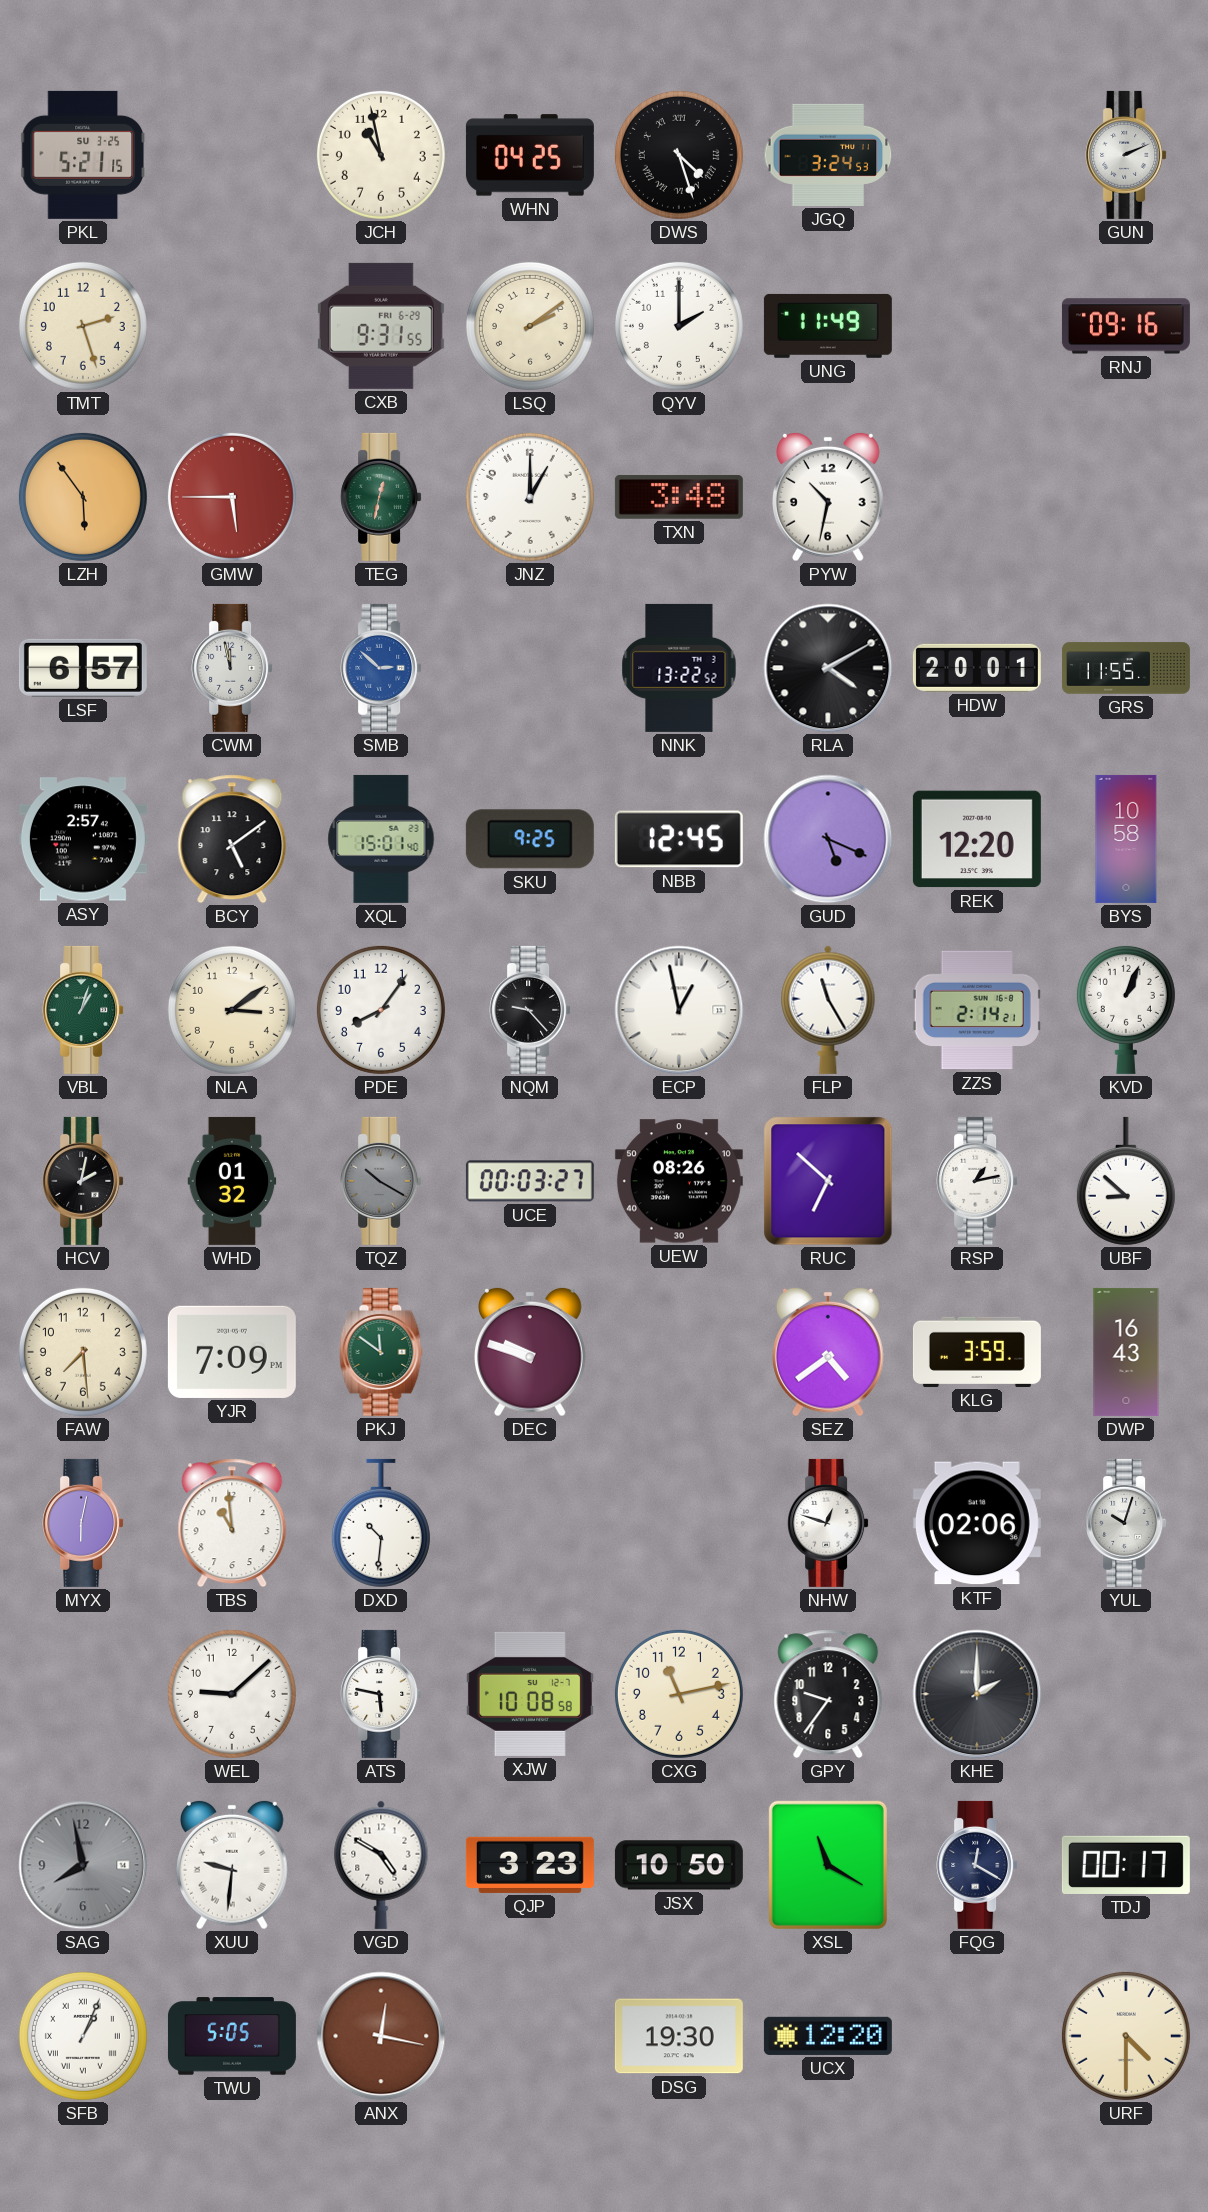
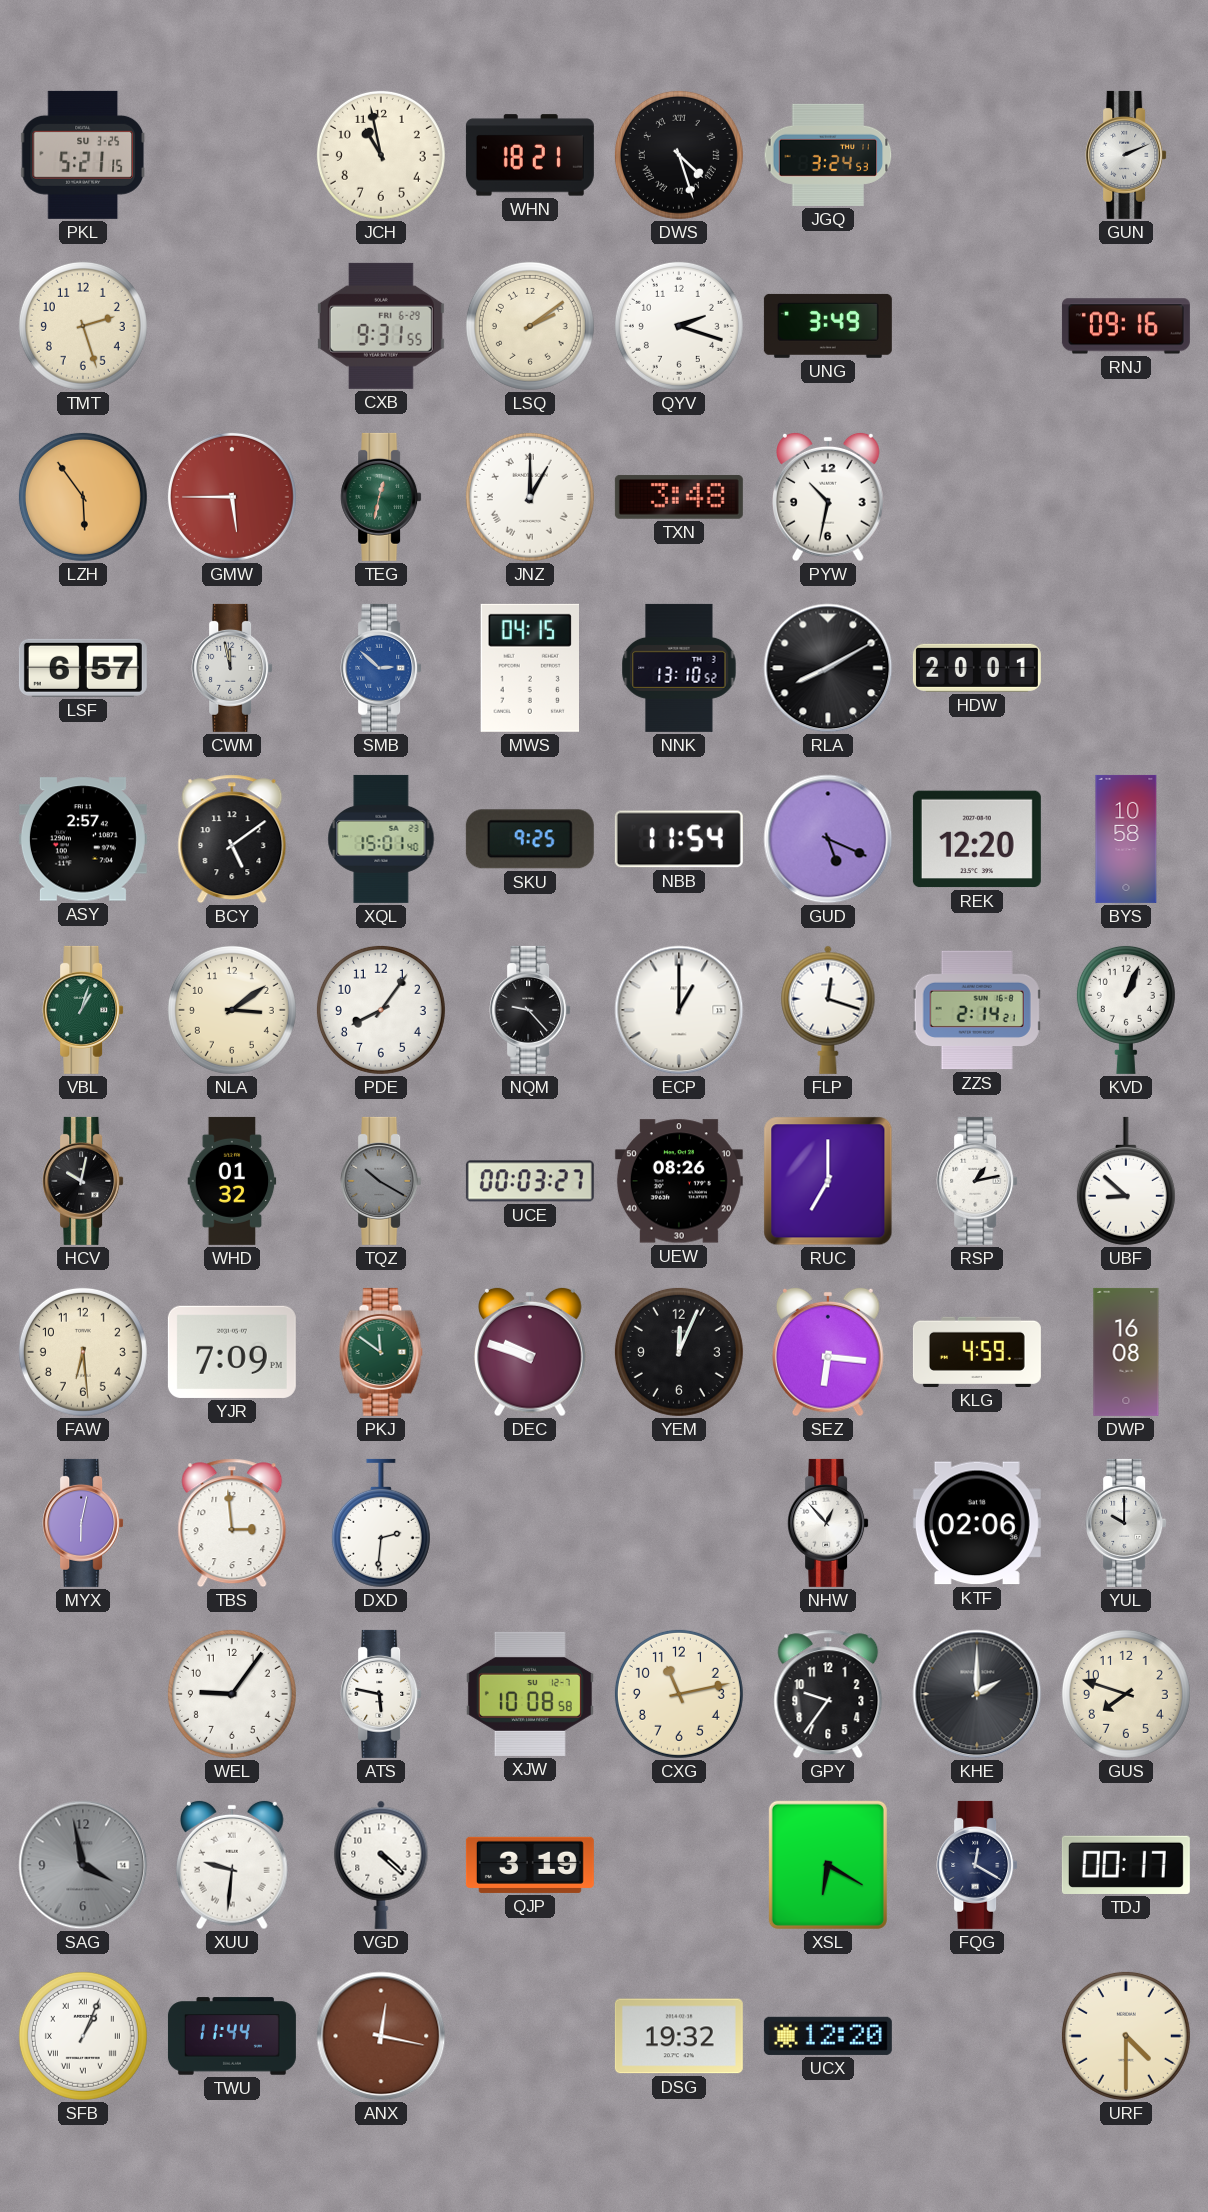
WHN: 04:25 -> 18:21
QYV: 2:00 -> 2:18
UNG: 11:49 -> 3:49
JNZ numerals: Arabic -> Roman
MWS: none -> 04:15
NNK: 13:22 -> 13:10
RLA: 4:10 -> 8:10
GRS: 11:55 -> none
NBB: 12:45 -> 11:54
ECP: 12:58 -> 1:00
FLP: 11:25 -> 12:18
HCV: 2:02 -> 10:02
RUC: 6:52 -> 7:00
FAW: 7:29 -> 6:29
YEM: none -> 12:04
SEZ: 4:39 -> 6:16
KLG: 3:59 -> 4:59
DWP: 16:43 -> 16:08
TBS: 10:59 -> 2:59
DXD: 10:31 -> 2:31
NHW: 12:48 -> 12:53
YUL: 10:03 -> 10:00
WEL: 9:08 -> 9:06
GUS: none -> 7:48
SAG: 7:58 -> 3:58
VGD: 4:50 -> 4:22
QJP: 3:23 -> 3:19
JSX: 10:50 -> none
XSL: 11:20 -> 6:20
TWU: 5:05 -> 11:44
DSG: 19:30 -> 19:32
